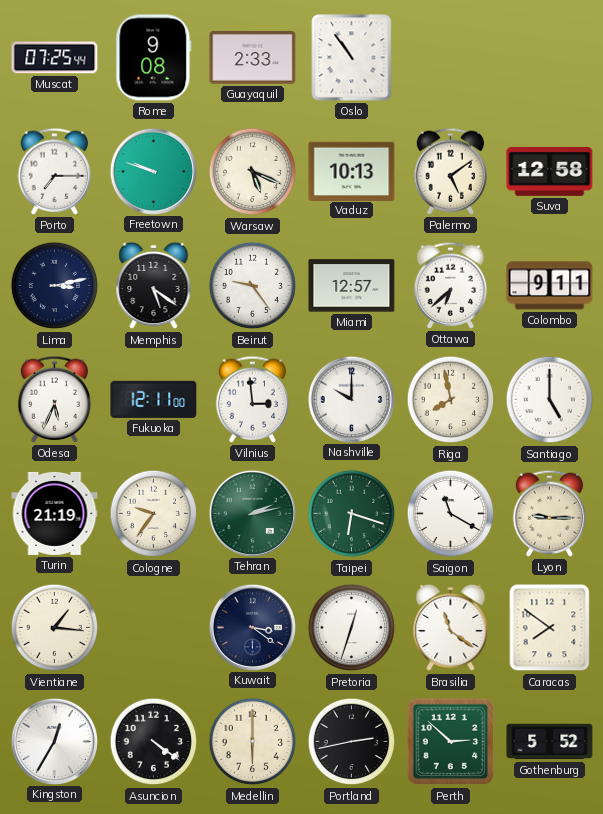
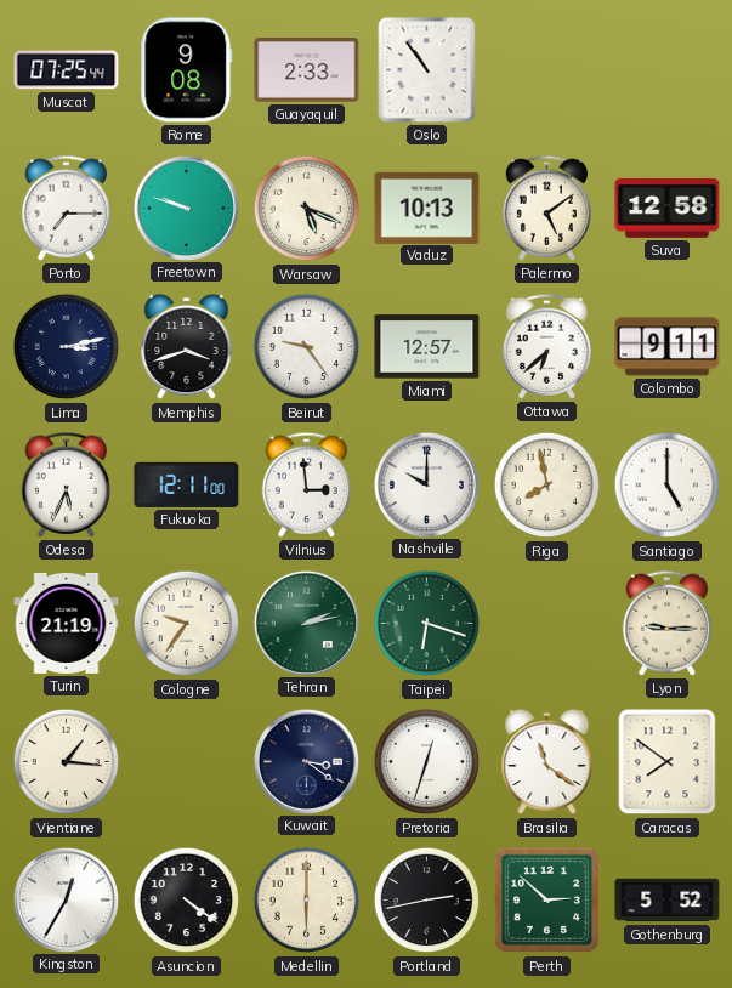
Memphis: 5:21 -> 3:42
Saigon: 11:20 -> none
